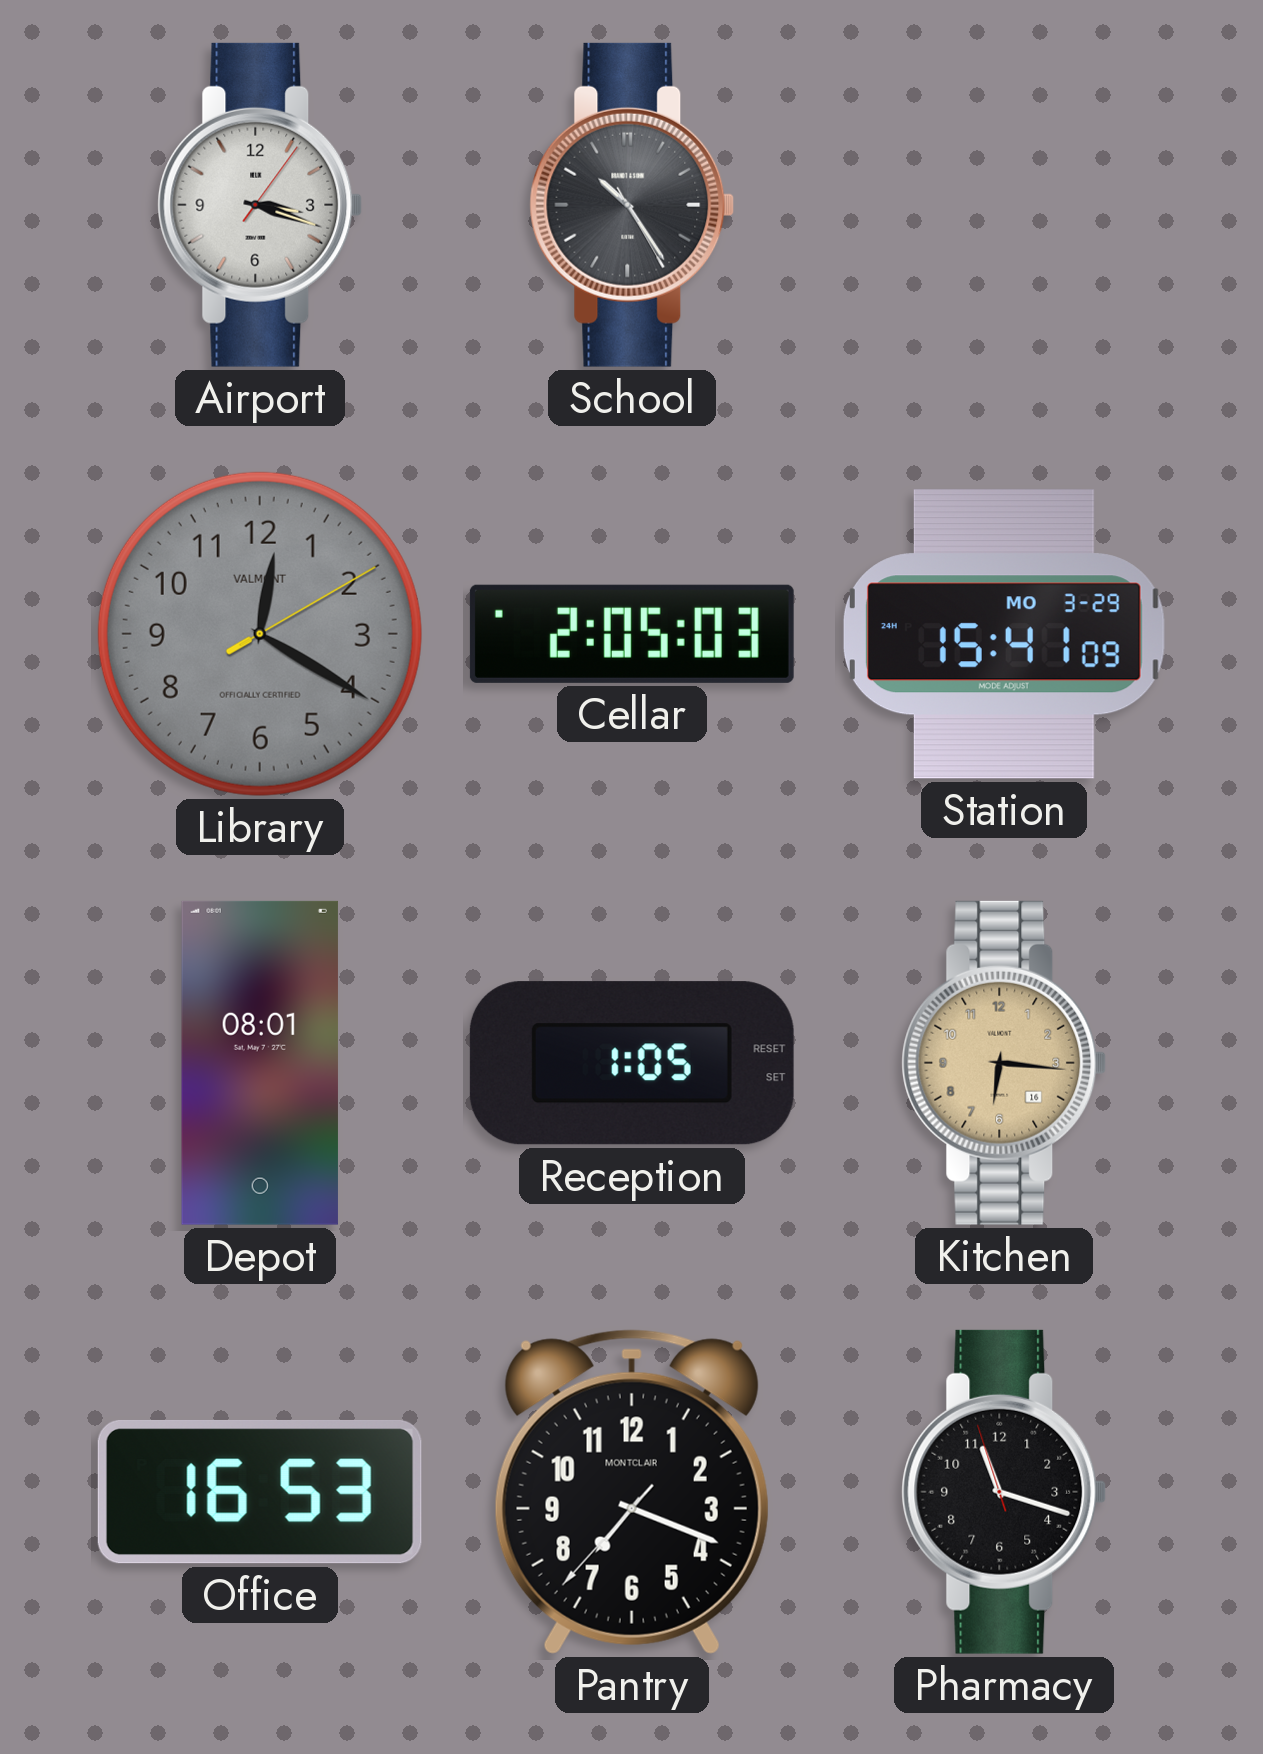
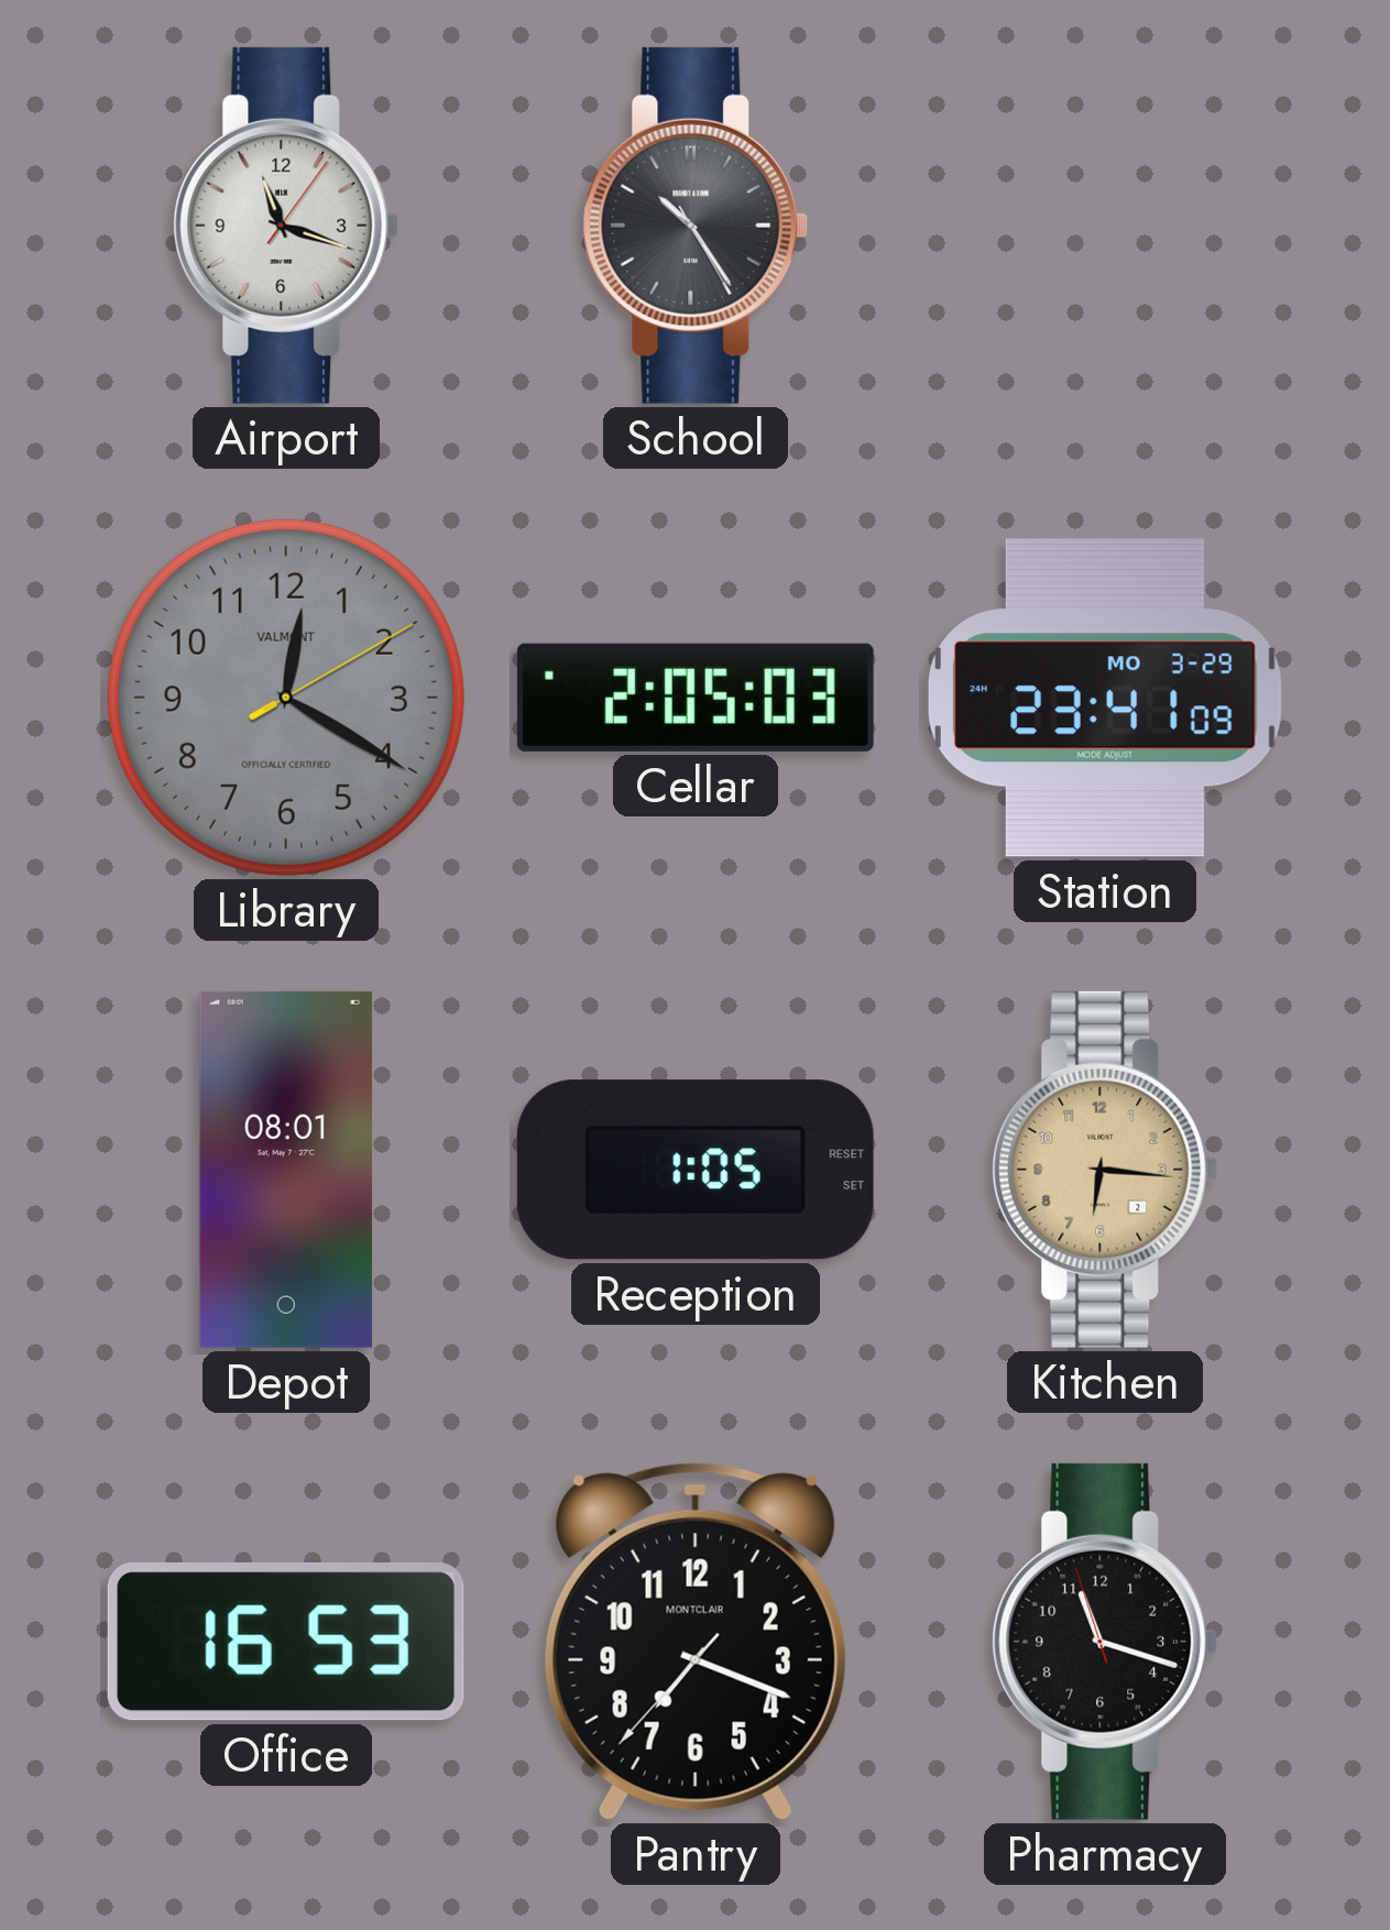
Airport: 3:18 -> 11:18
Station: 15:41 -> 23:41
Kitchen date: 16 -> 2
